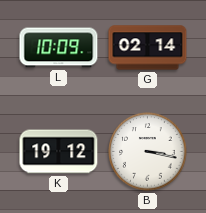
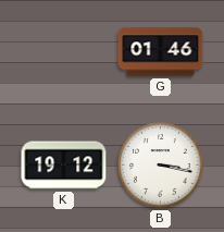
L: 10:09 -> none
G: 02:14 -> 01:46
